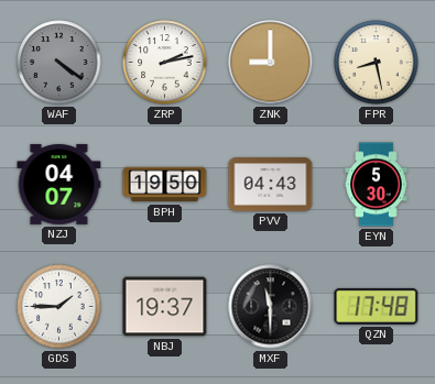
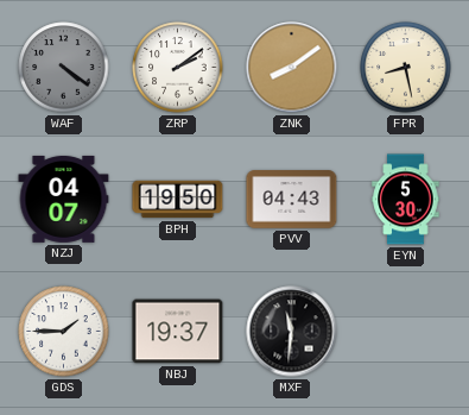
ZRP: 2:13 -> 2:09
ZNK: 9:00 -> 8:09
MXF: 11:30 -> 11:31
QZN: 17:48 -> none
